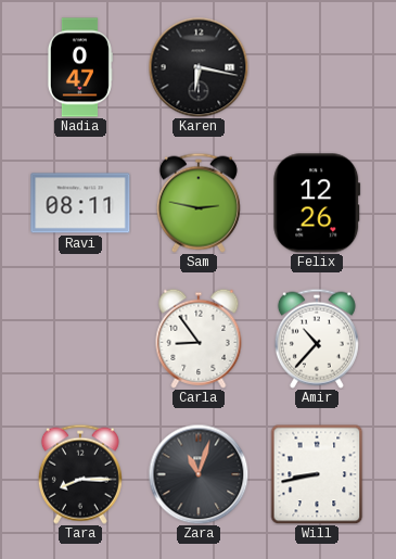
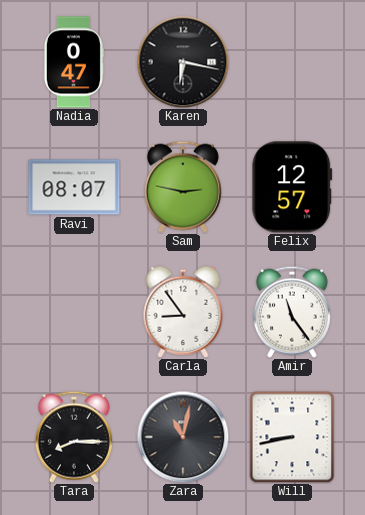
Ravi: 08:11 -> 08:07
Felix: 12:26 -> 12:57
Amir: 10:37 -> 11:24
Zara: 11:03 -> 11:02
